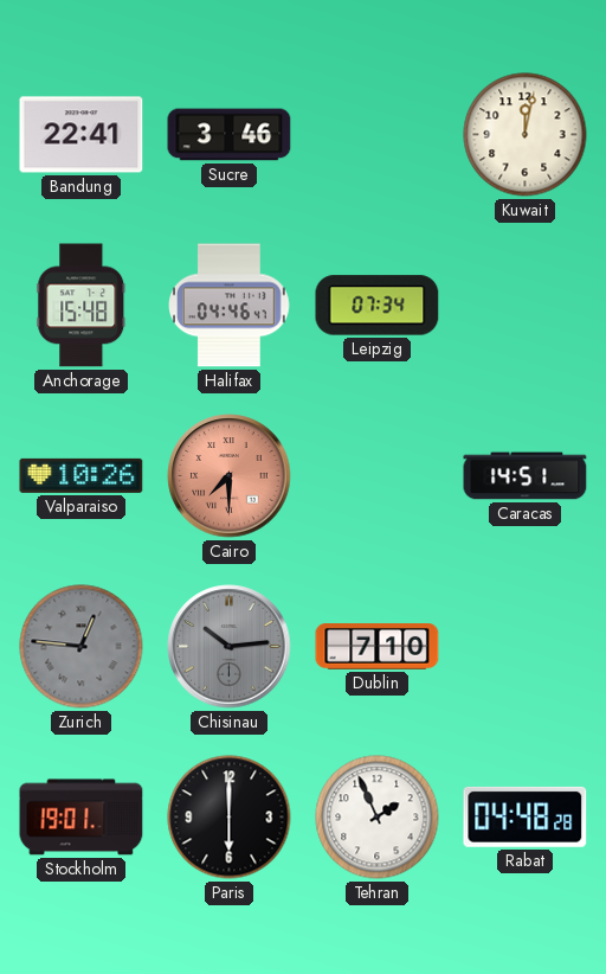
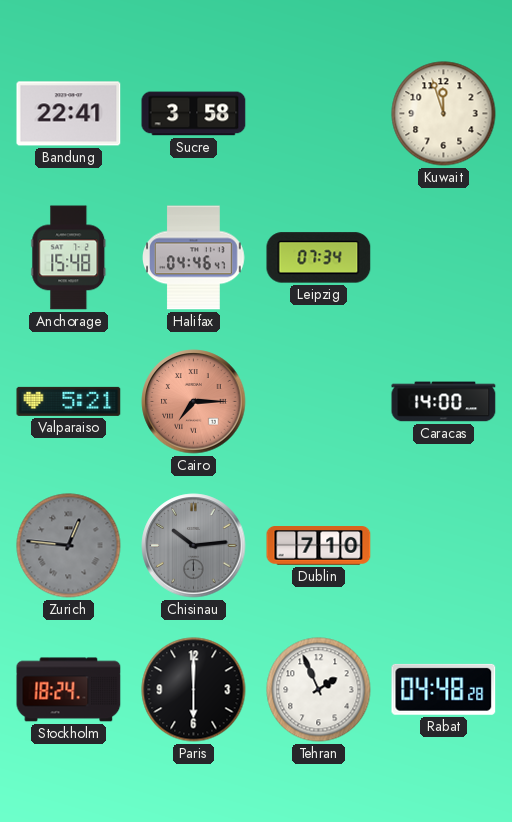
Sucre: 3:46 -> 3:58
Kuwait: 12:02 -> 11:57
Valparaiso: 10:26 -> 5:21
Cairo: 7:30 -> 7:15
Caracas: 14:51 -> 14:00
Stockholm: 19:01 -> 18:24
